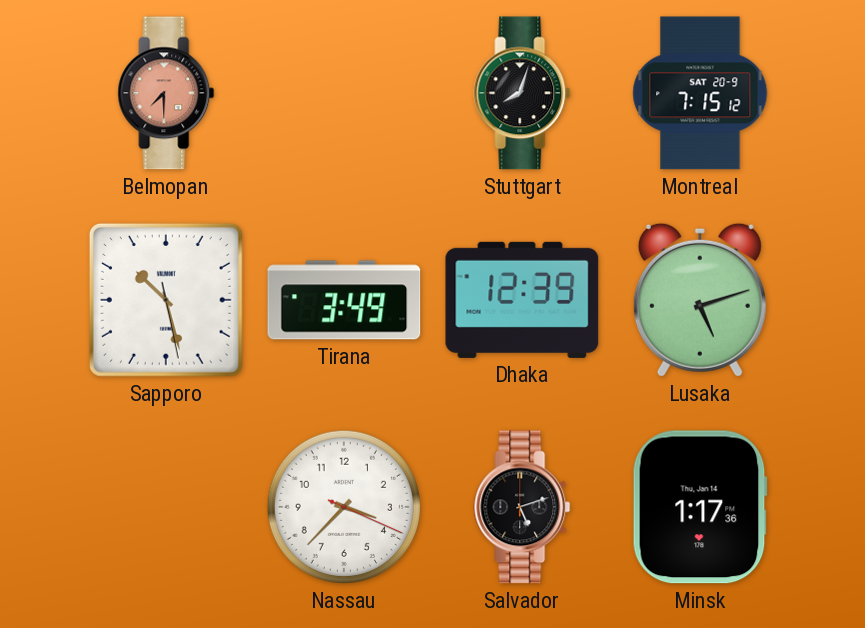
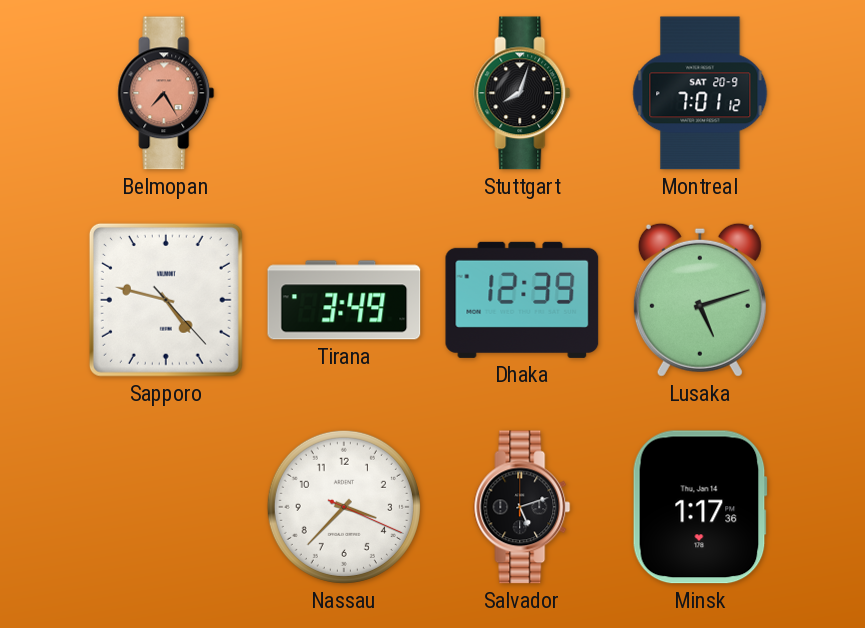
Belmopan: 7:30 -> 7:25
Montreal: 7:15 -> 7:01
Sapporo: 10:27 -> 4:47
